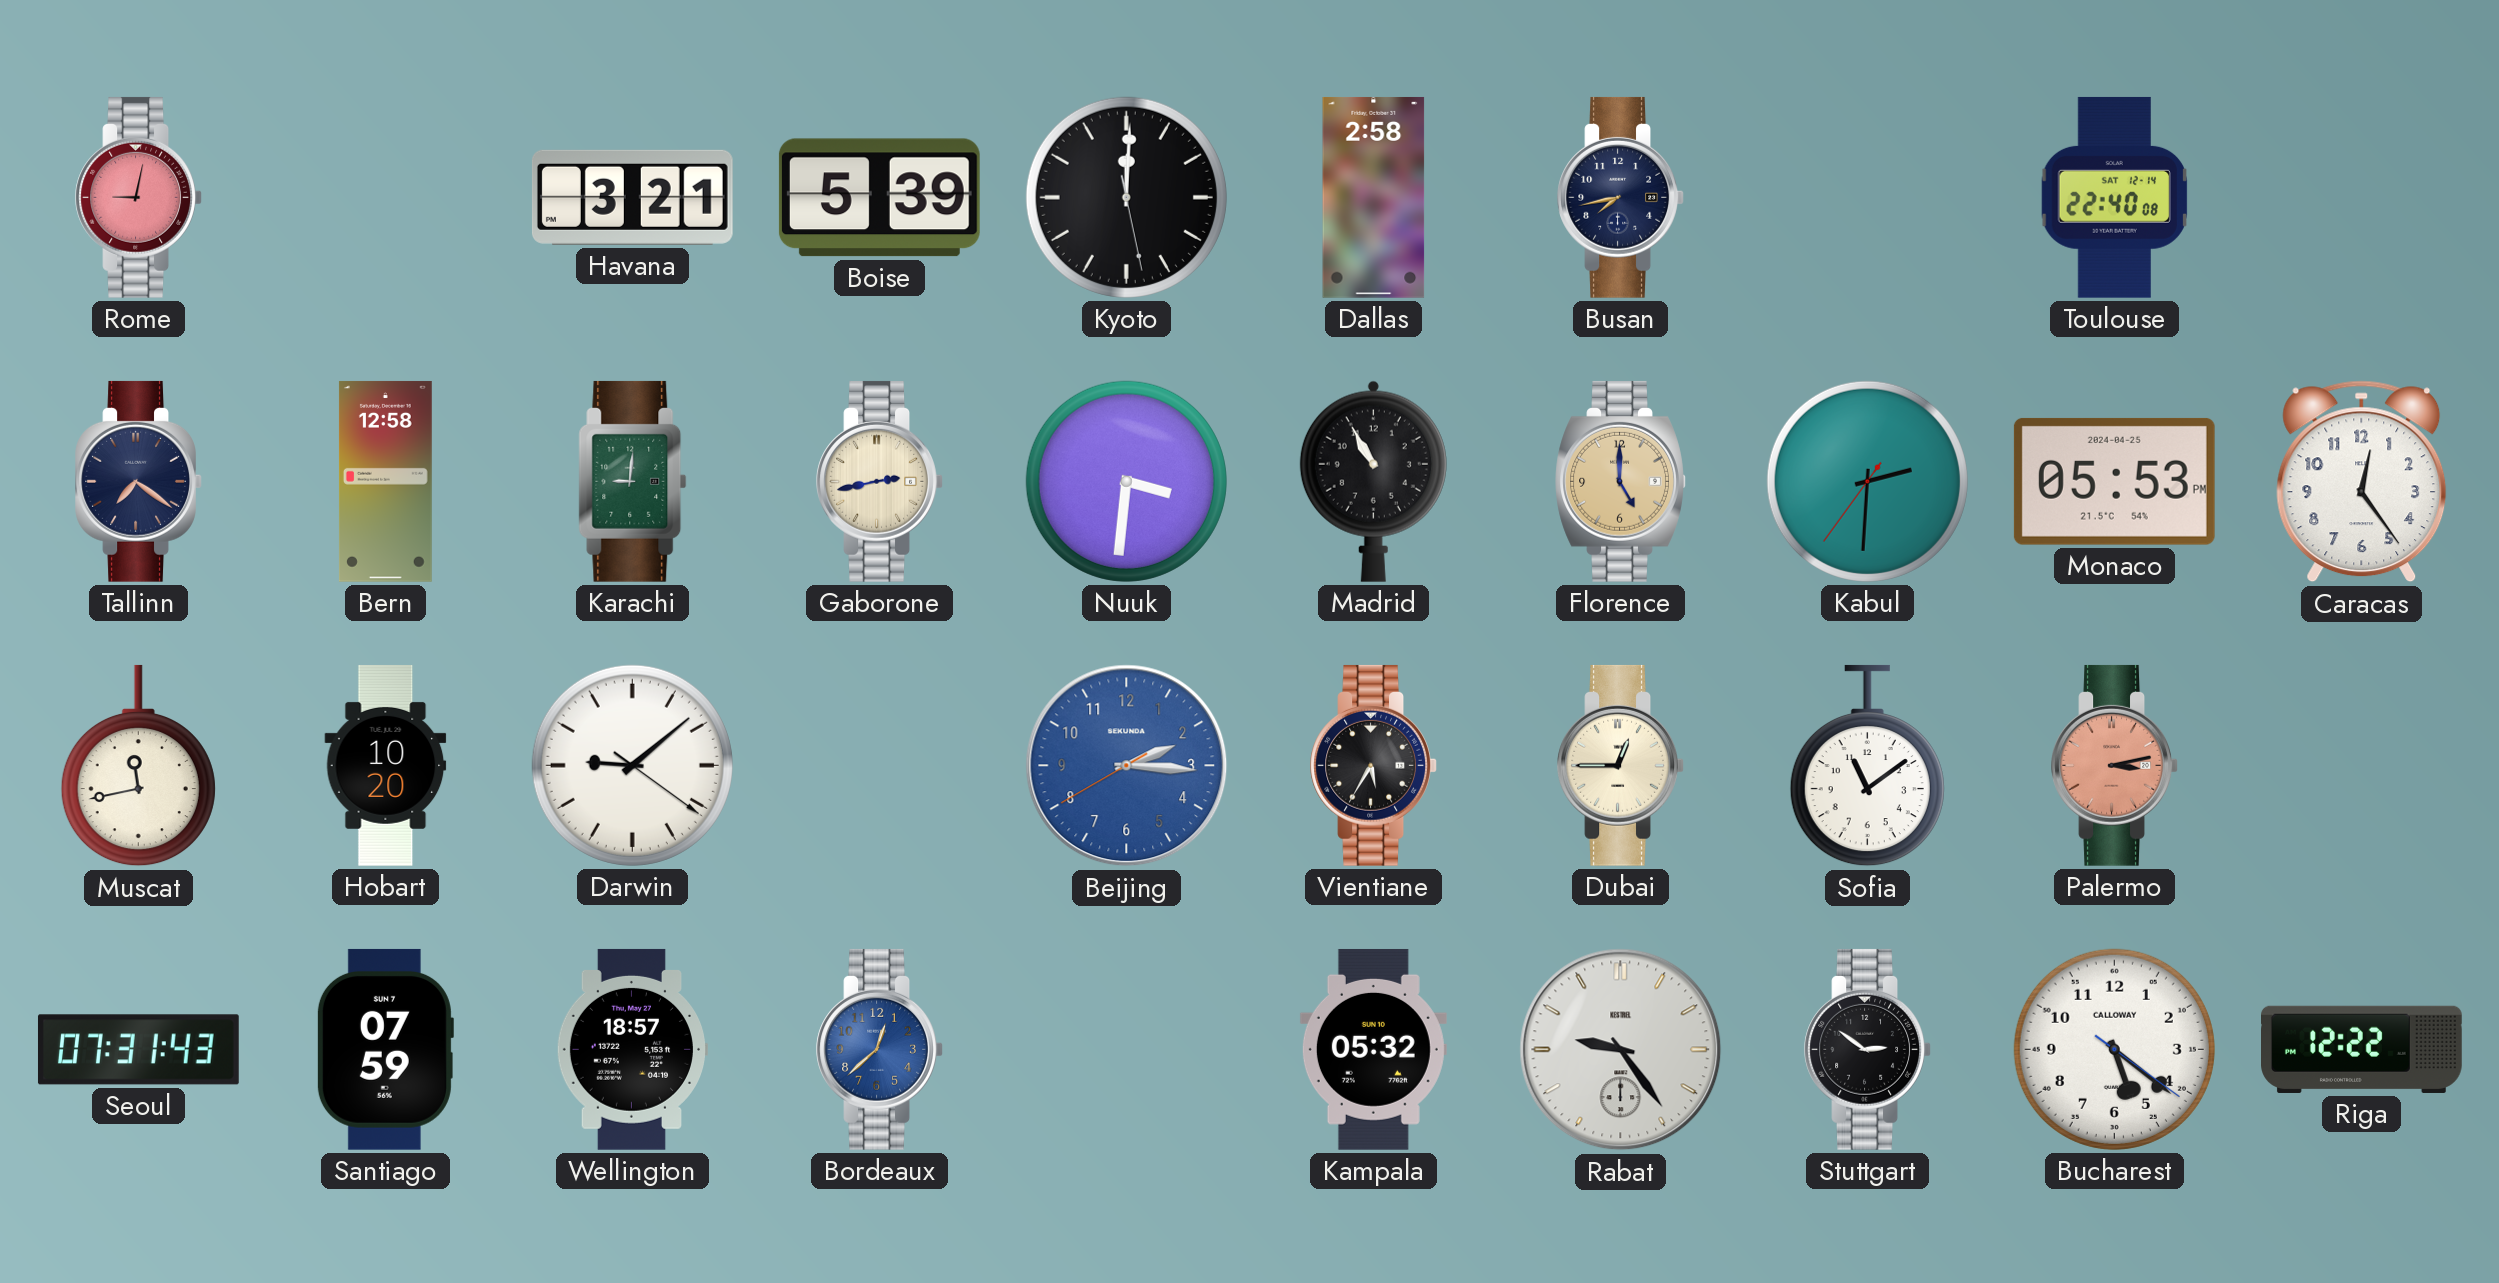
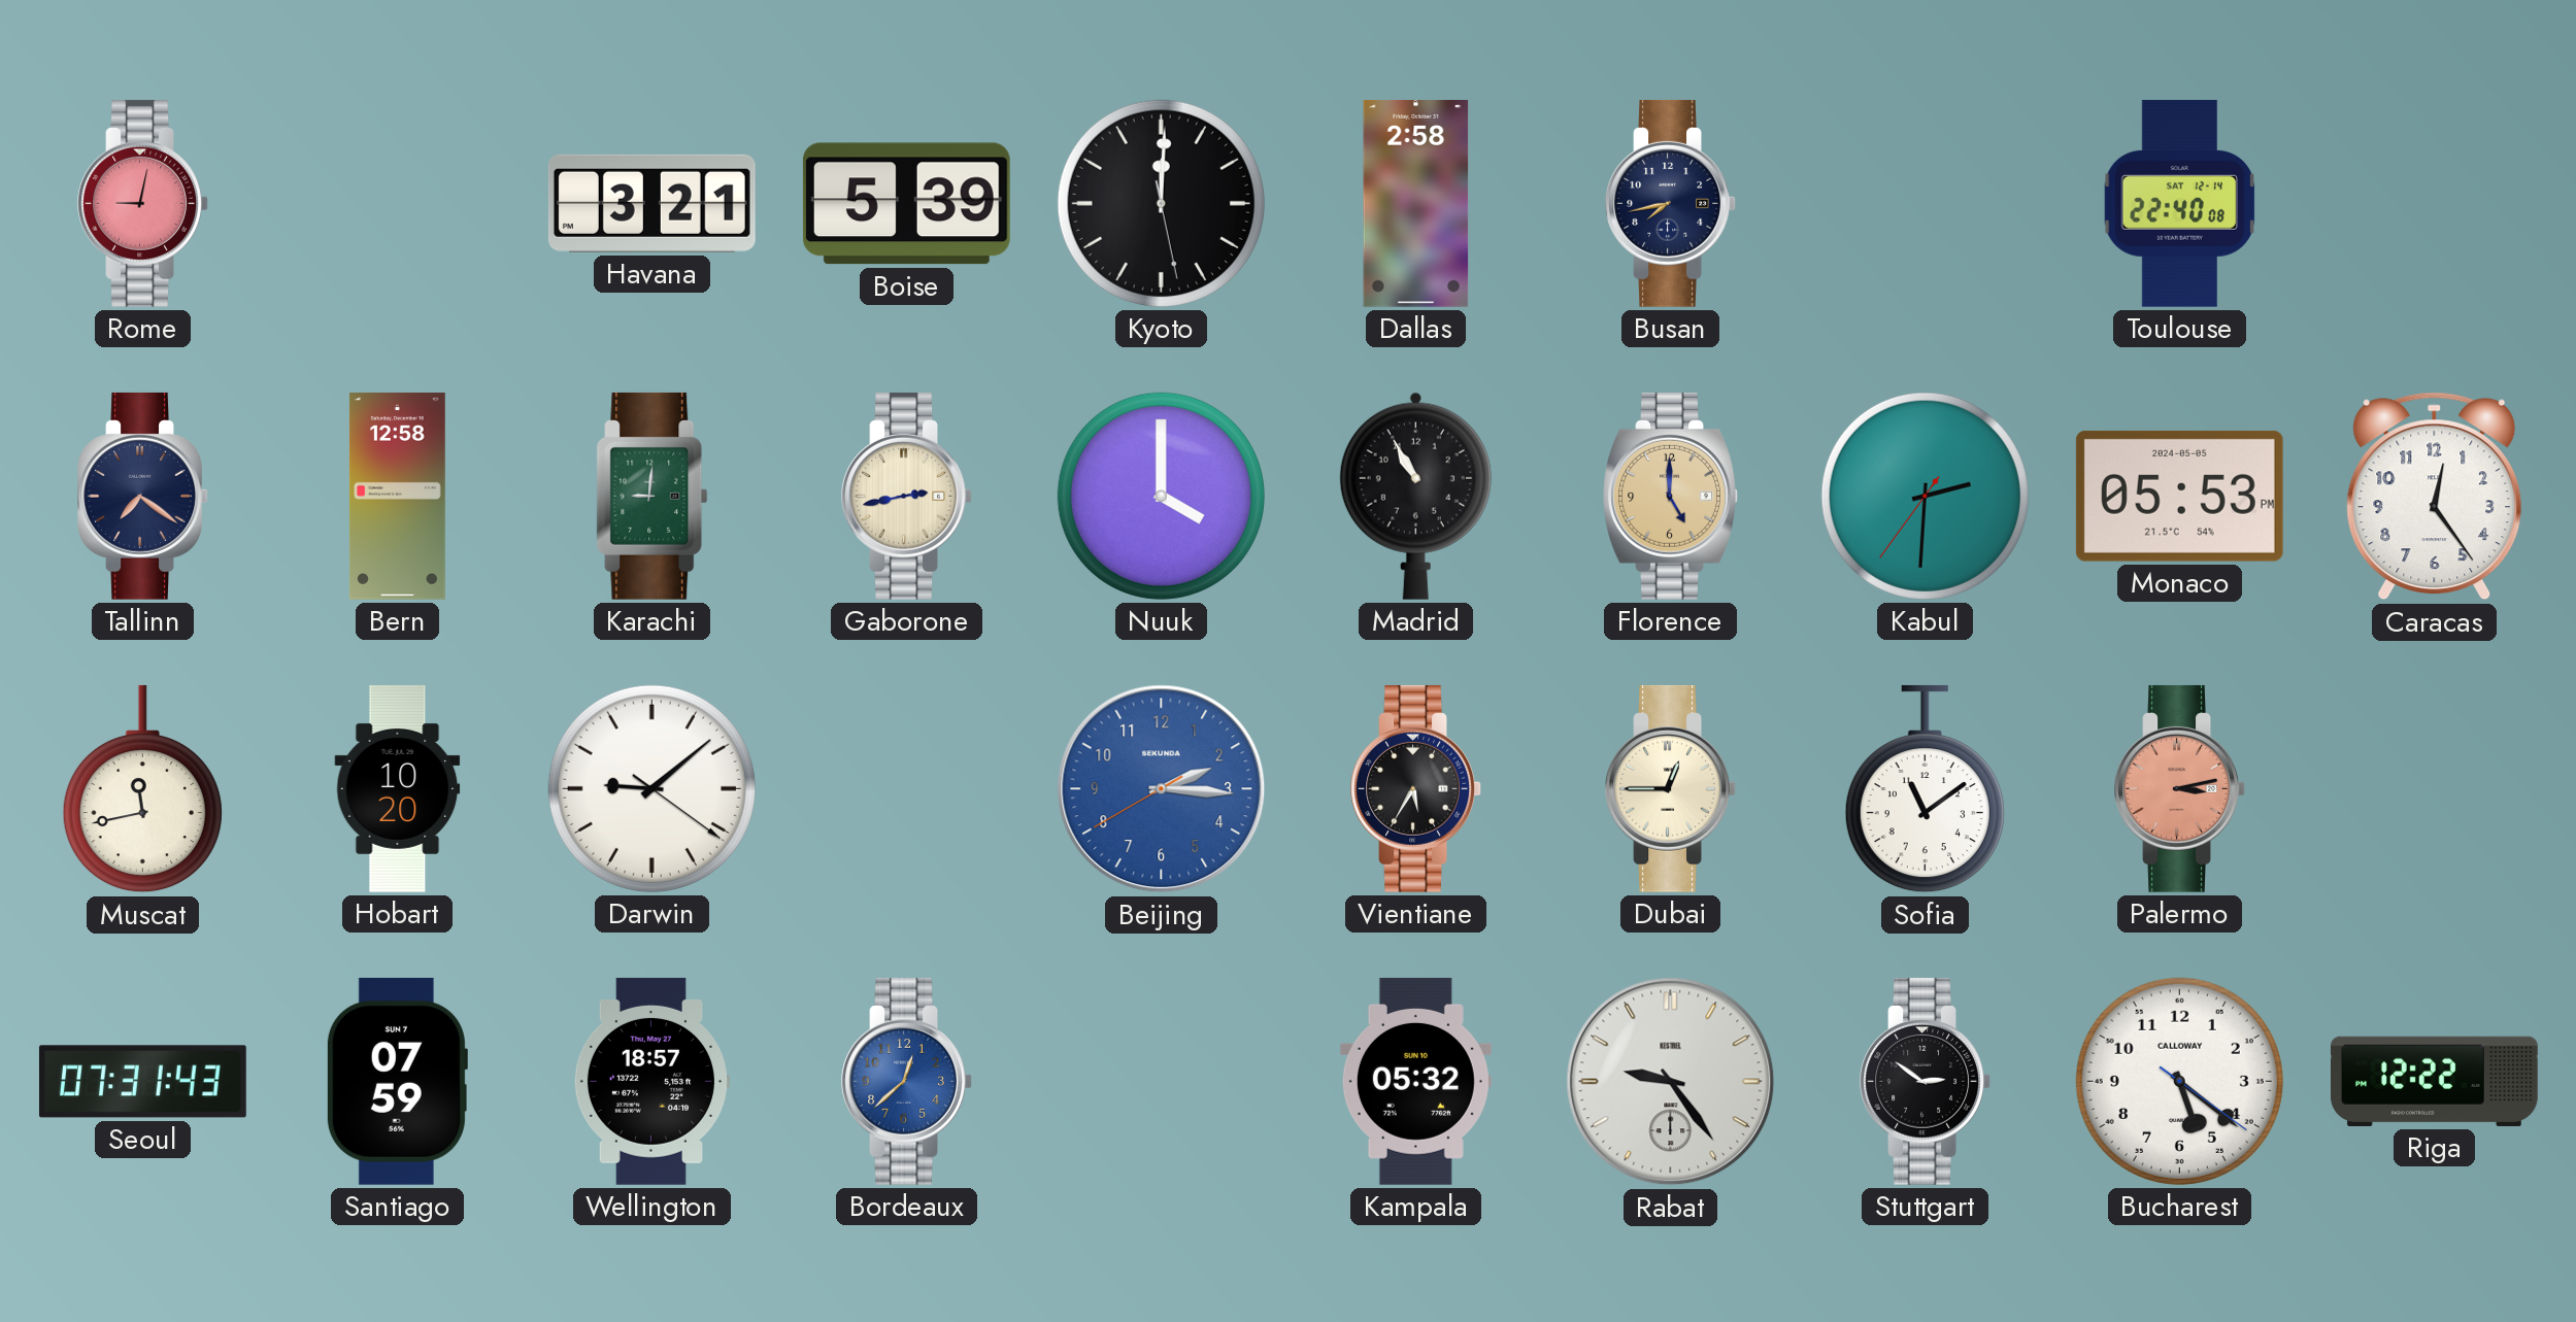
Nuuk: 3:31 -> 4:00
Monaco date: 2024-04-25 -> 2024-05-05
